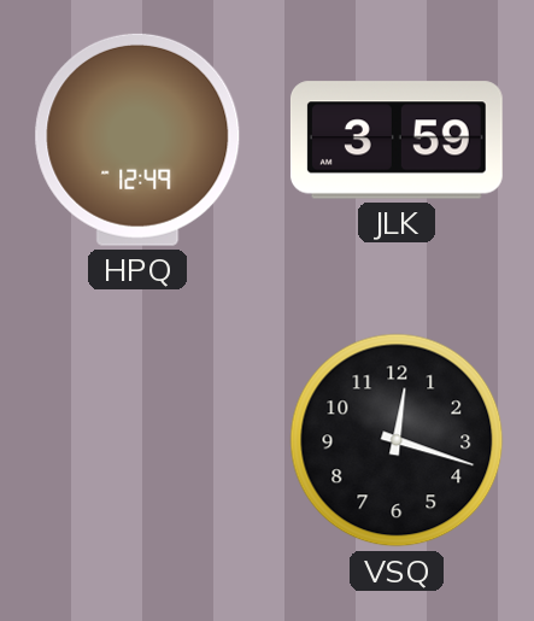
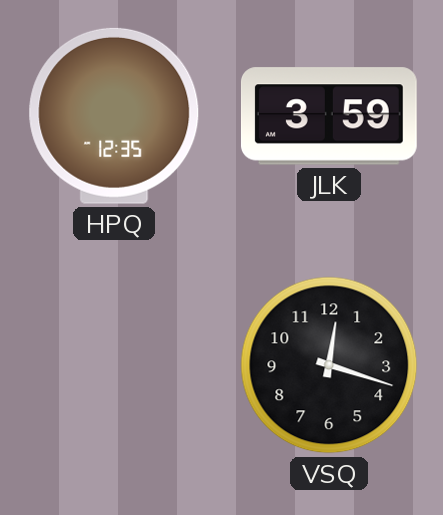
HPQ: 12:49 -> 12:35
